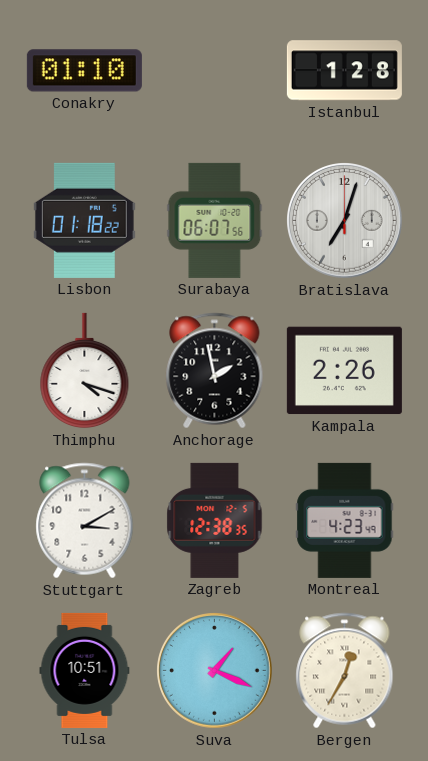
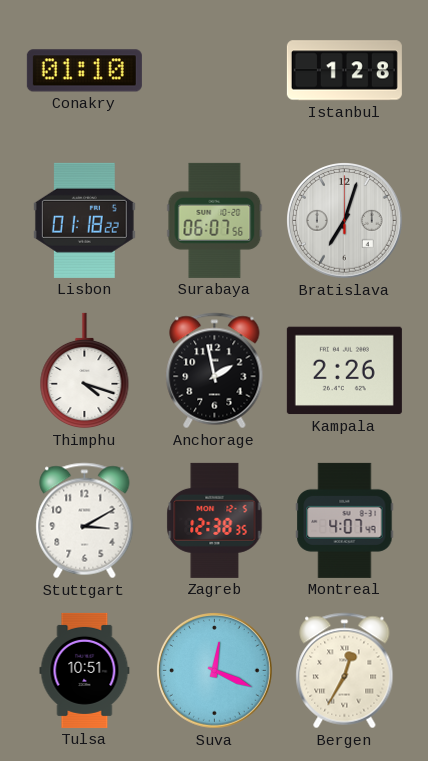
Montreal: 4:23 -> 4:07
Suva: 1:19 -> 12:19
